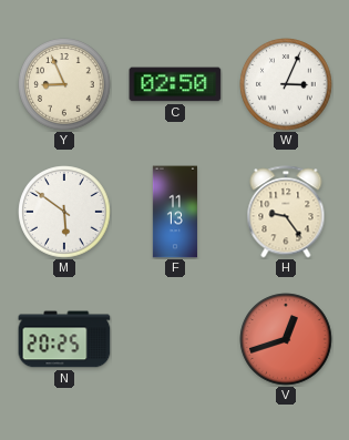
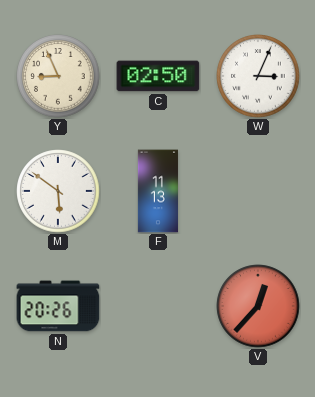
H: 9:24 -> none
N: 20:25 -> 20:26
V: 12:42 -> 12:37
